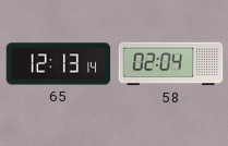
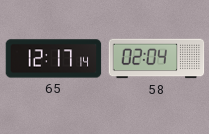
65: 12:13 -> 12:17
